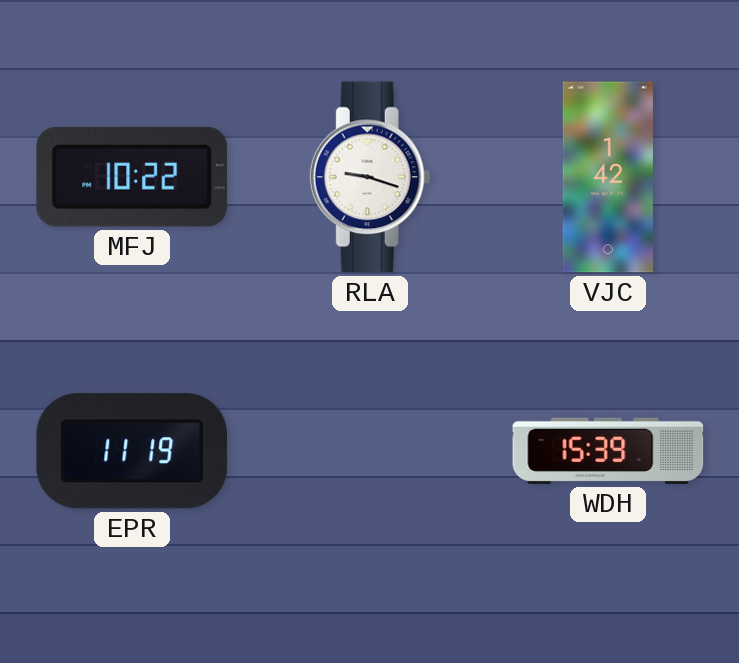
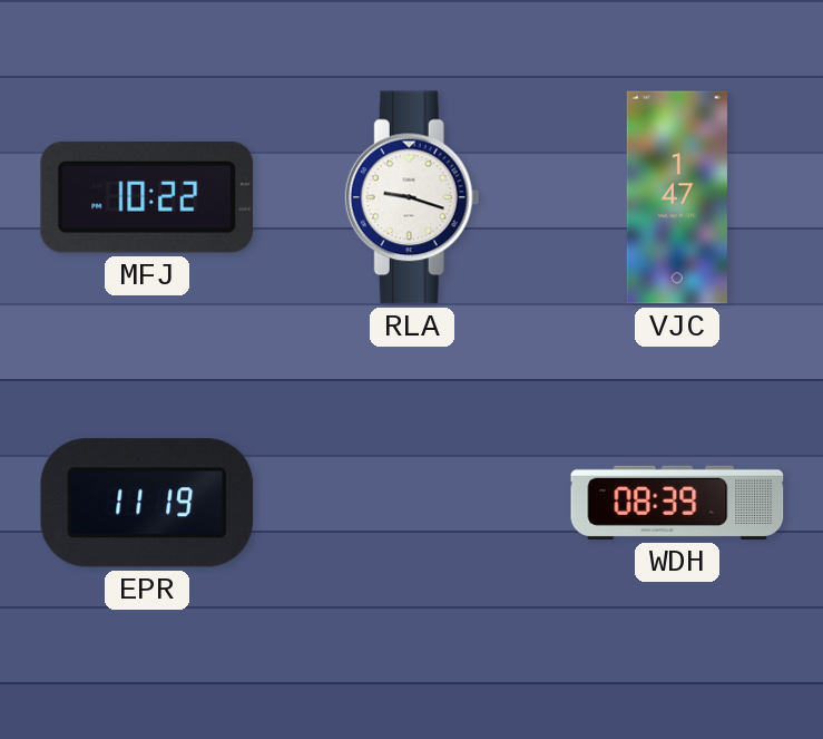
VJC: 1:42 -> 1:47
WDH: 15:39 -> 08:39
